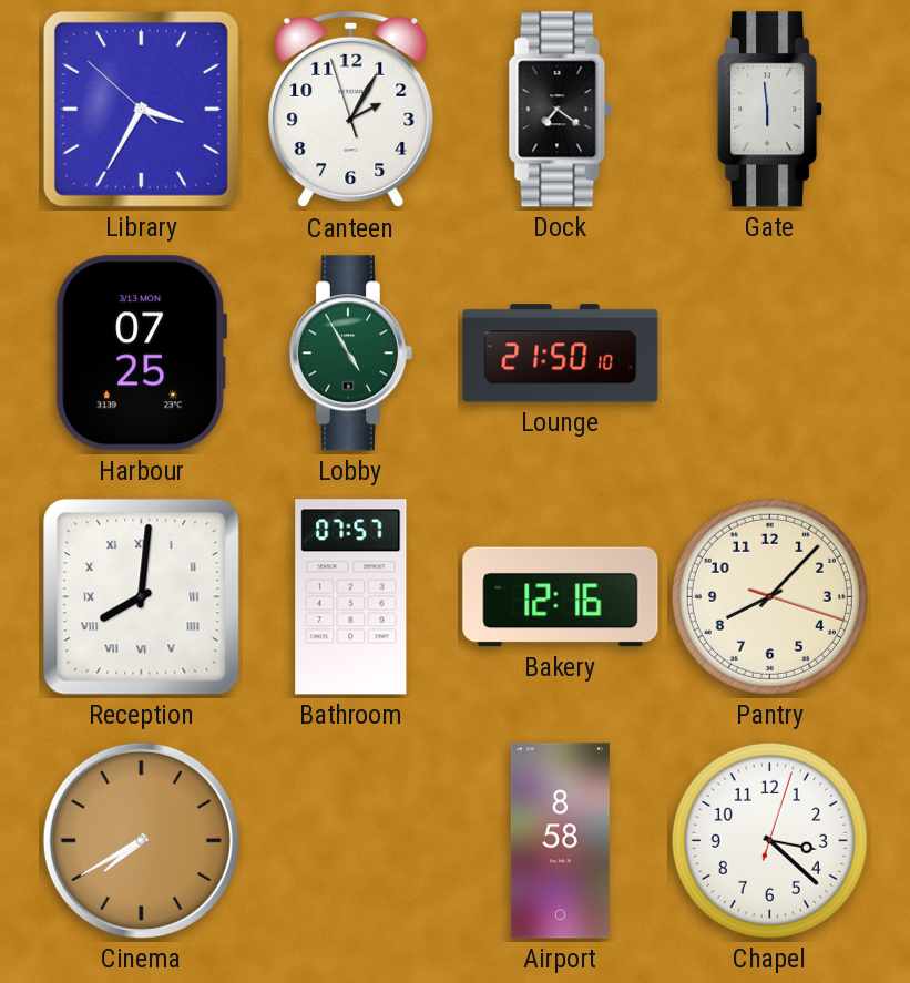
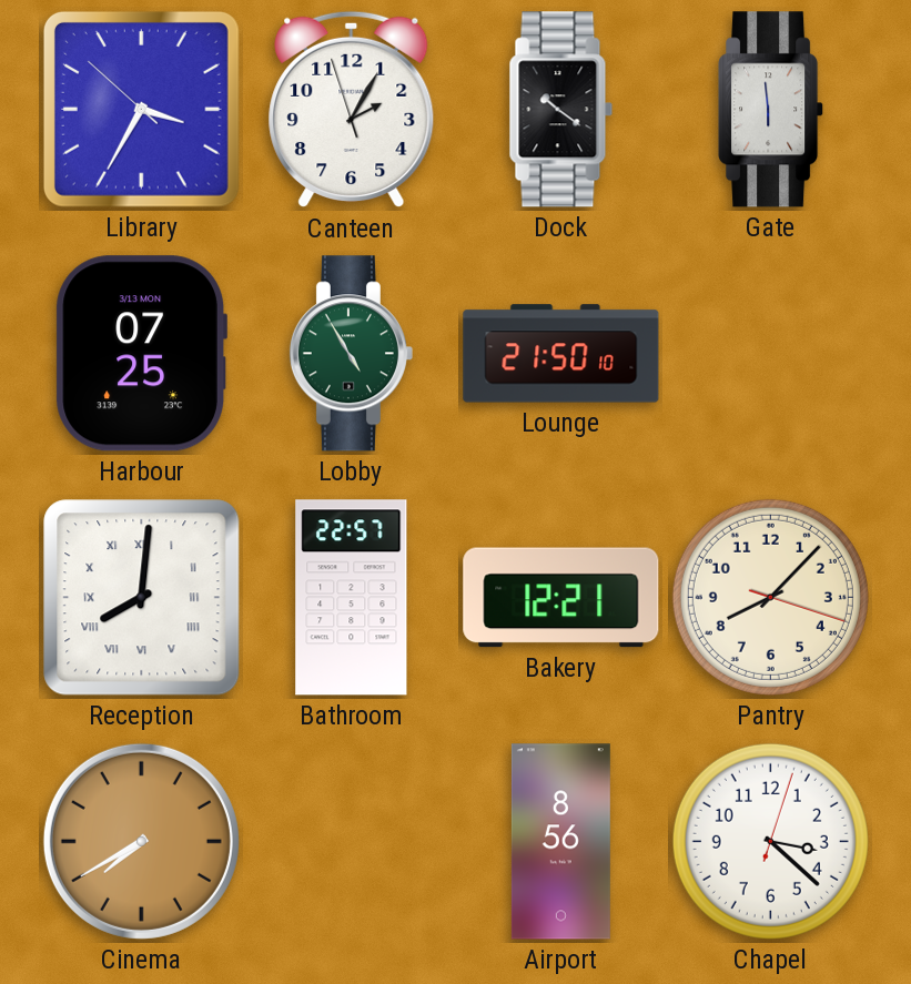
Dock: 7:21 -> 10:21
Bathroom: 07:57 -> 22:57
Bakery: 12:16 -> 12:21
Airport: 8:58 -> 8:56
